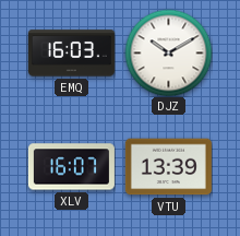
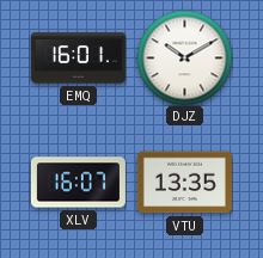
EMQ: 16:03 -> 16:01
VTU: 13:39 -> 13:35
